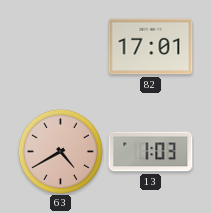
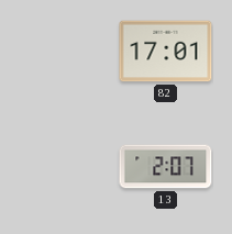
63: 4:40 -> none
13: 1:03 -> 2:07
